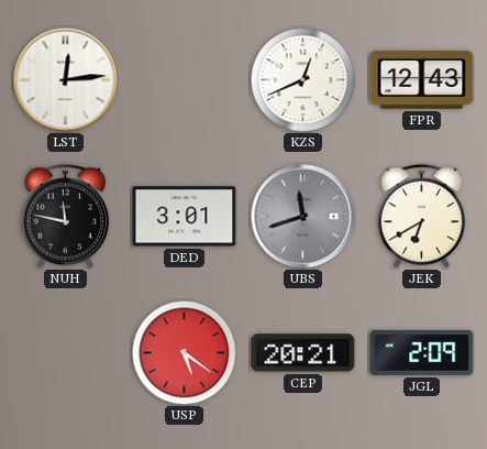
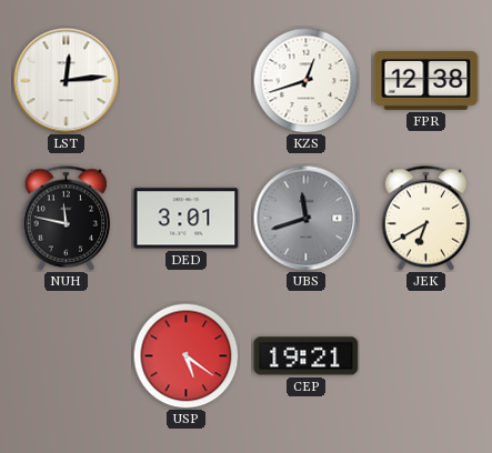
KZS: 12:41 -> 12:42
FPR: 12:43 -> 12:38
CEP: 20:21 -> 19:21
JGL: 2:09 -> none
